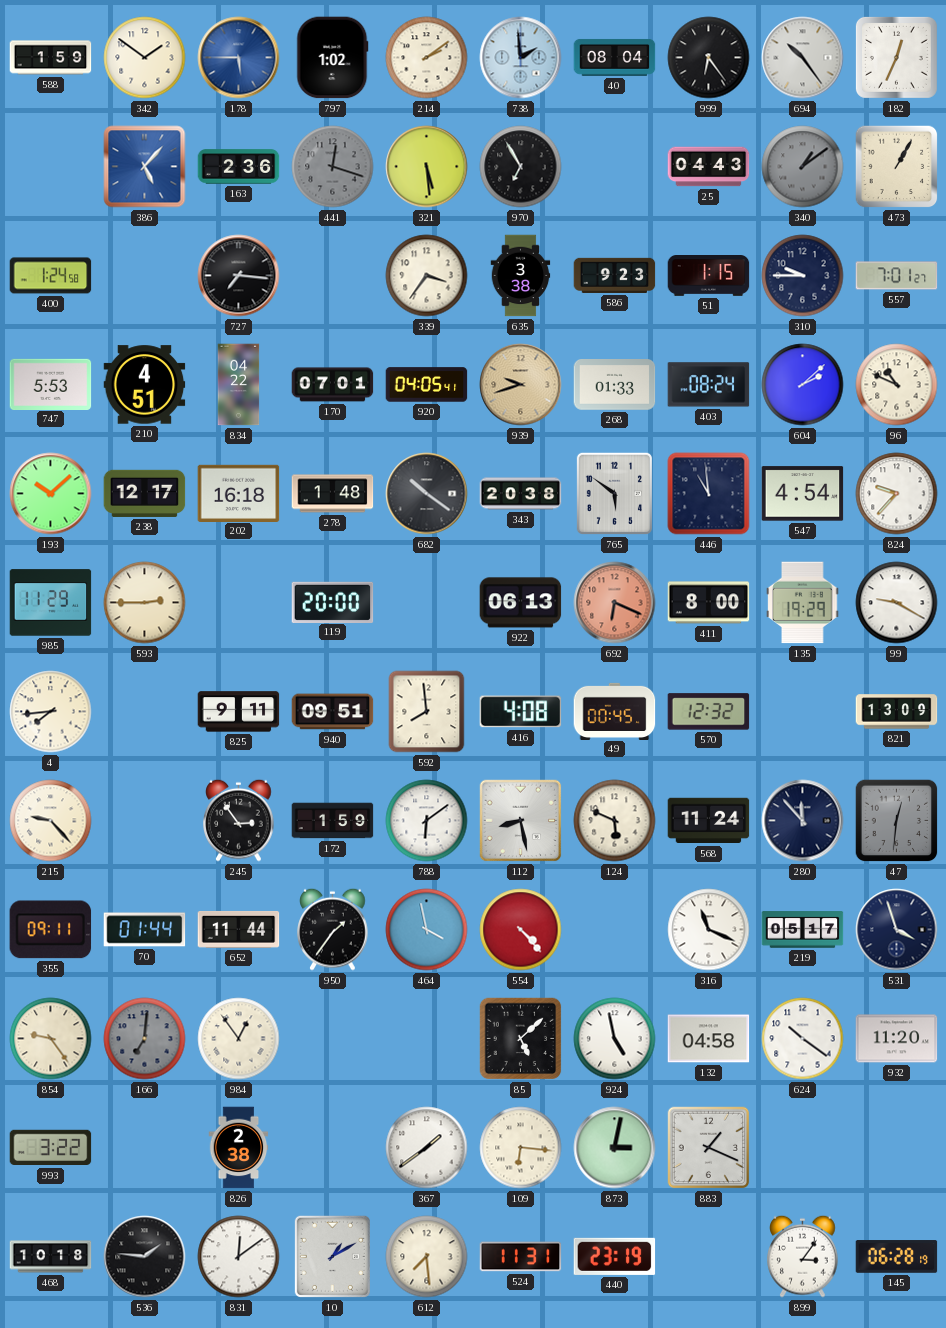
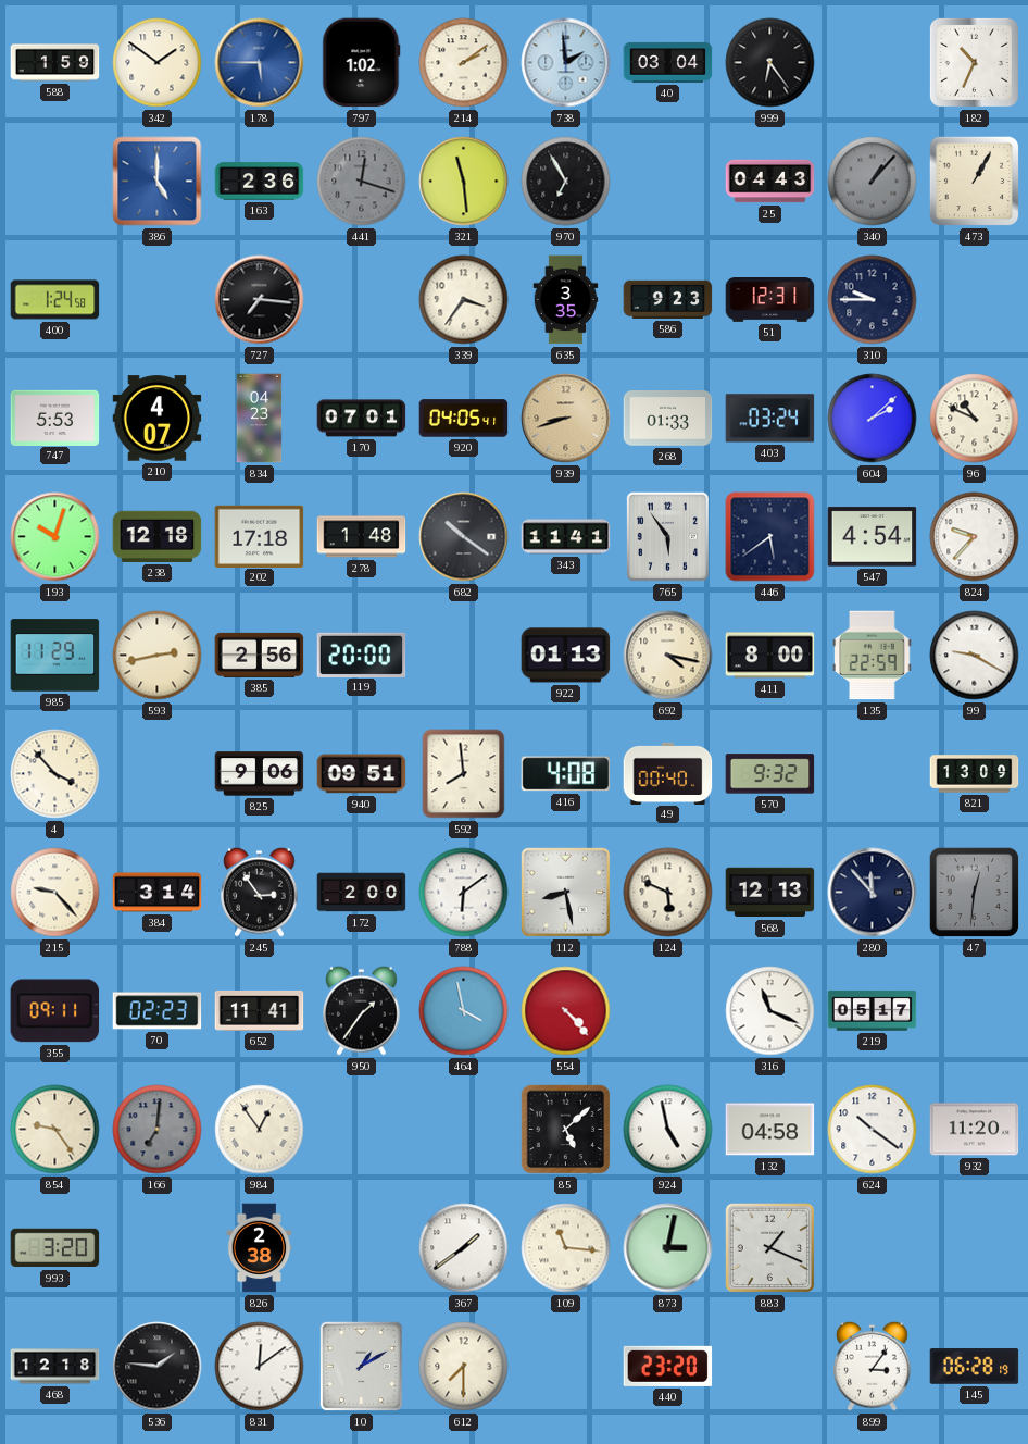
40: 08:04 -> 03:04
694: 10:24 -> none
182: 12:34 -> 10:34
386: 5:07 -> 5:00
321: 5:29 -> 11:29
340: 1:09 -> 1:07
635: 3:38 -> 3:35
51: 1:15 -> 12:31
557: 7:01 -> none
210: 4:51 -> 4:07
834: 04:22 -> 04:23
939: 9:42 -> 8:42
403: 08:24 -> 03:24
193: 10:08 -> 10:03
238: 12:17 -> 12:18
202: 16:18 -> 17:18
343: 20:38 -> 11:41
765: 5:51 -> 5:54
446: 10:59 -> 5:39
593: 2:45 -> 2:43
385: none -> 2:56
922: 06:13 -> 01:13
692: 6:19 -> 4:17
692 dial: salmon -> cream
135: 19:29 -> 22:59
4: 7:44 -> 3:53
825: 9:11 -> 9:06
49: 00:45 -> 00:40
570: 12:32 -> 9:32
384: none -> 3:14
172: 1:59 -> 2:00
568: 11:24 -> 12:13
70: 01:44 -> 02:23
652: 11:44 -> 11:41
531: 3:57 -> none
993: 3:22 -> 3:20
109: 6:16 -> 11:16
468: 10:18 -> 12:18
612: 7:29 -> 7:30
524: 11:31 -> none
440: 23:19 -> 23:20
